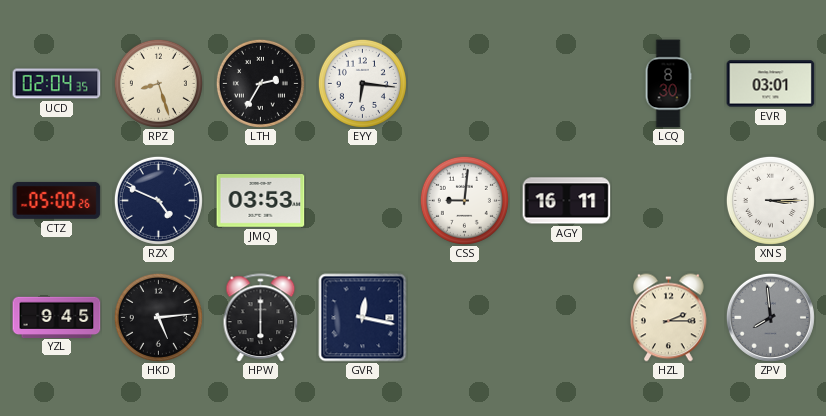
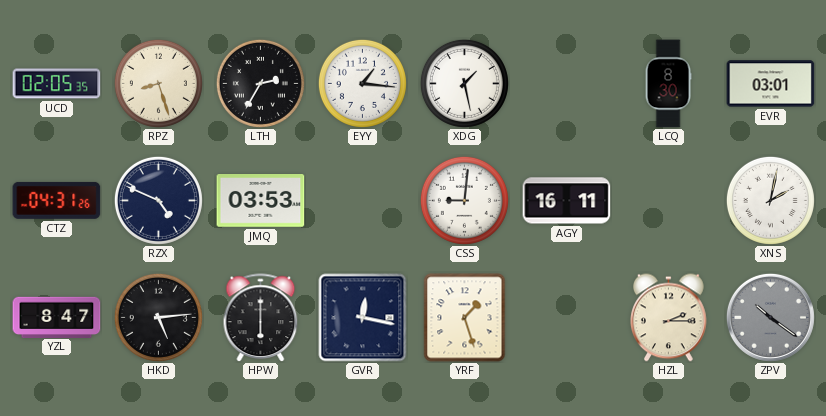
UCD: 02:04 -> 02:05
EYY: 6:16 -> 1:16
XDG: none -> 1:28
CTZ: 05:00 -> 04:31
XNS: 3:15 -> 2:02
YZL: 9:45 -> 8:47
YRF: none -> 1:27
ZPV: 7:59 -> 10:21
